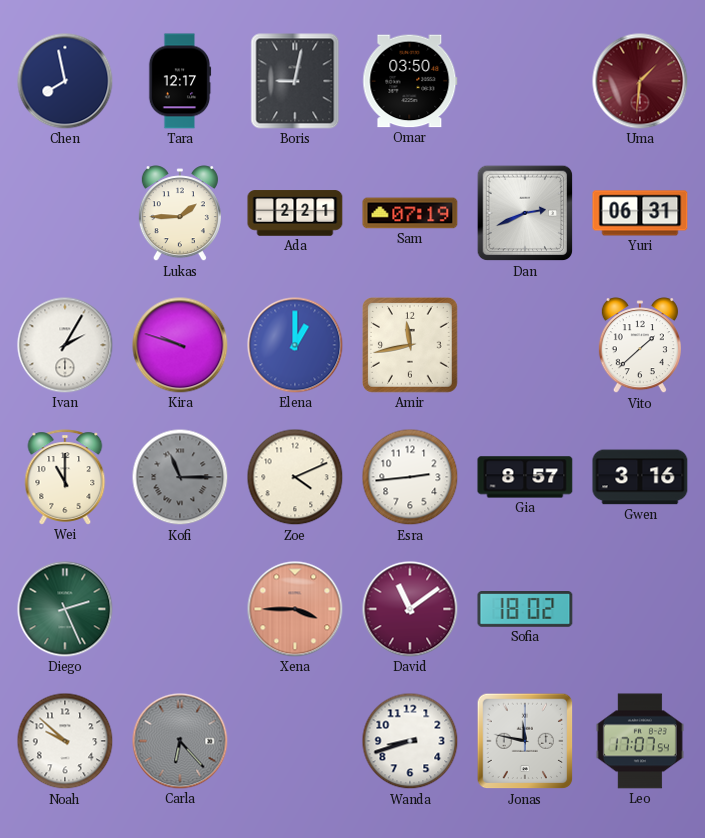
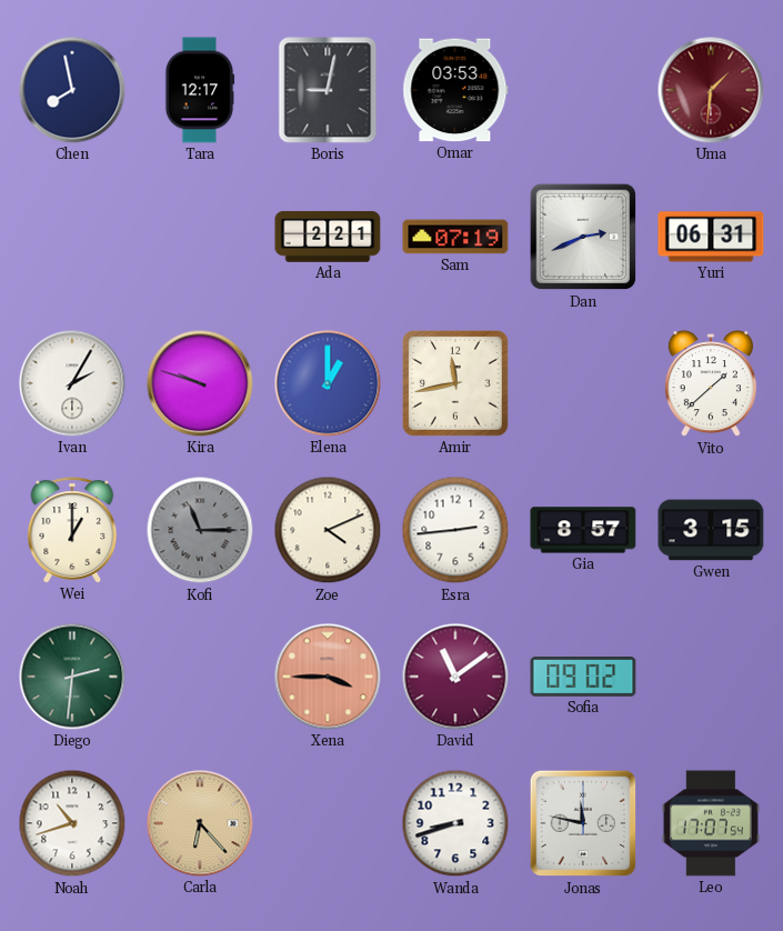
Omar: 03:50 -> 03:53
Lukas: 1:45 -> none
Wei: 11:00 -> 1:00
Gwen: 3:16 -> 3:15
Diego: 2:26 -> 2:31
Sofia: 18:02 -> 09:02
Noah: 9:52 -> 10:42
Carla dial: grey -> champagne
